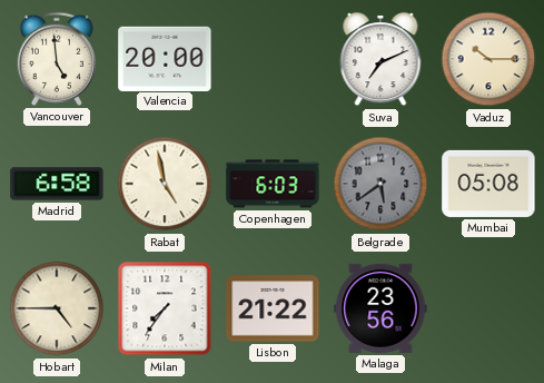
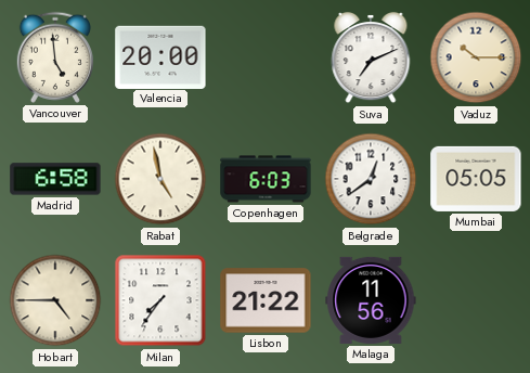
Belgrade: 5:39 -> 12:39
Belgrade dial: grey -> white
Mumbai: 05:08 -> 05:05
Malaga: 23:56 -> 11:56
